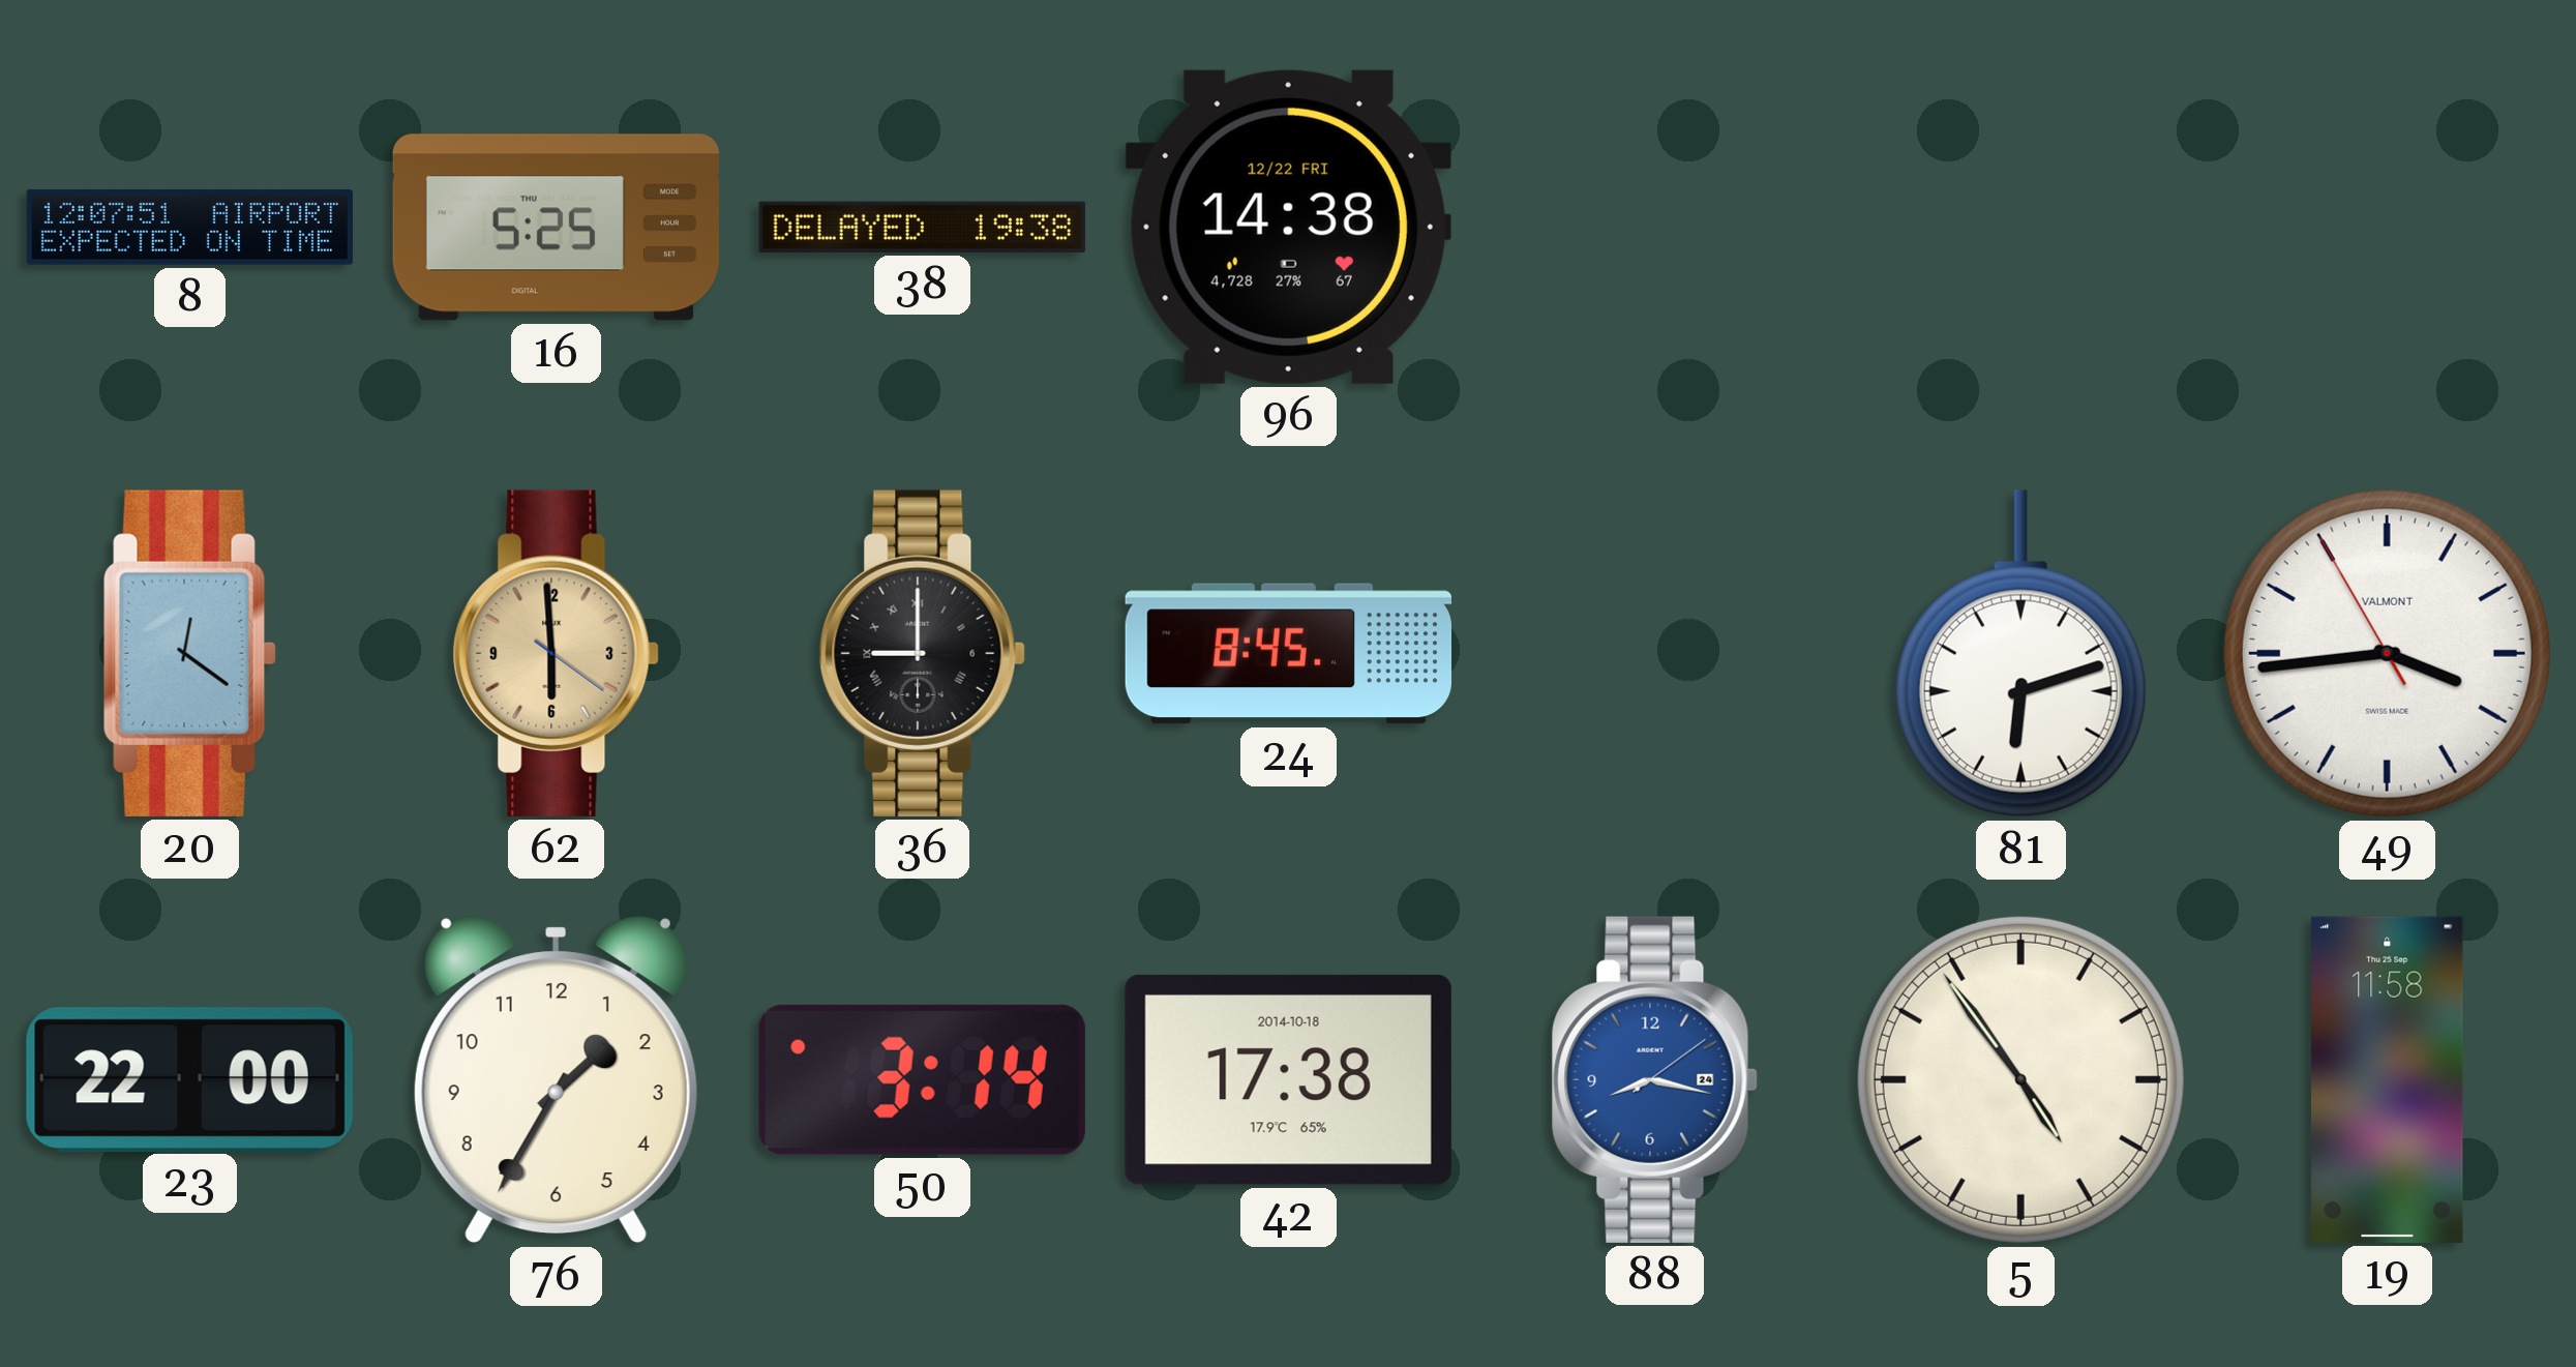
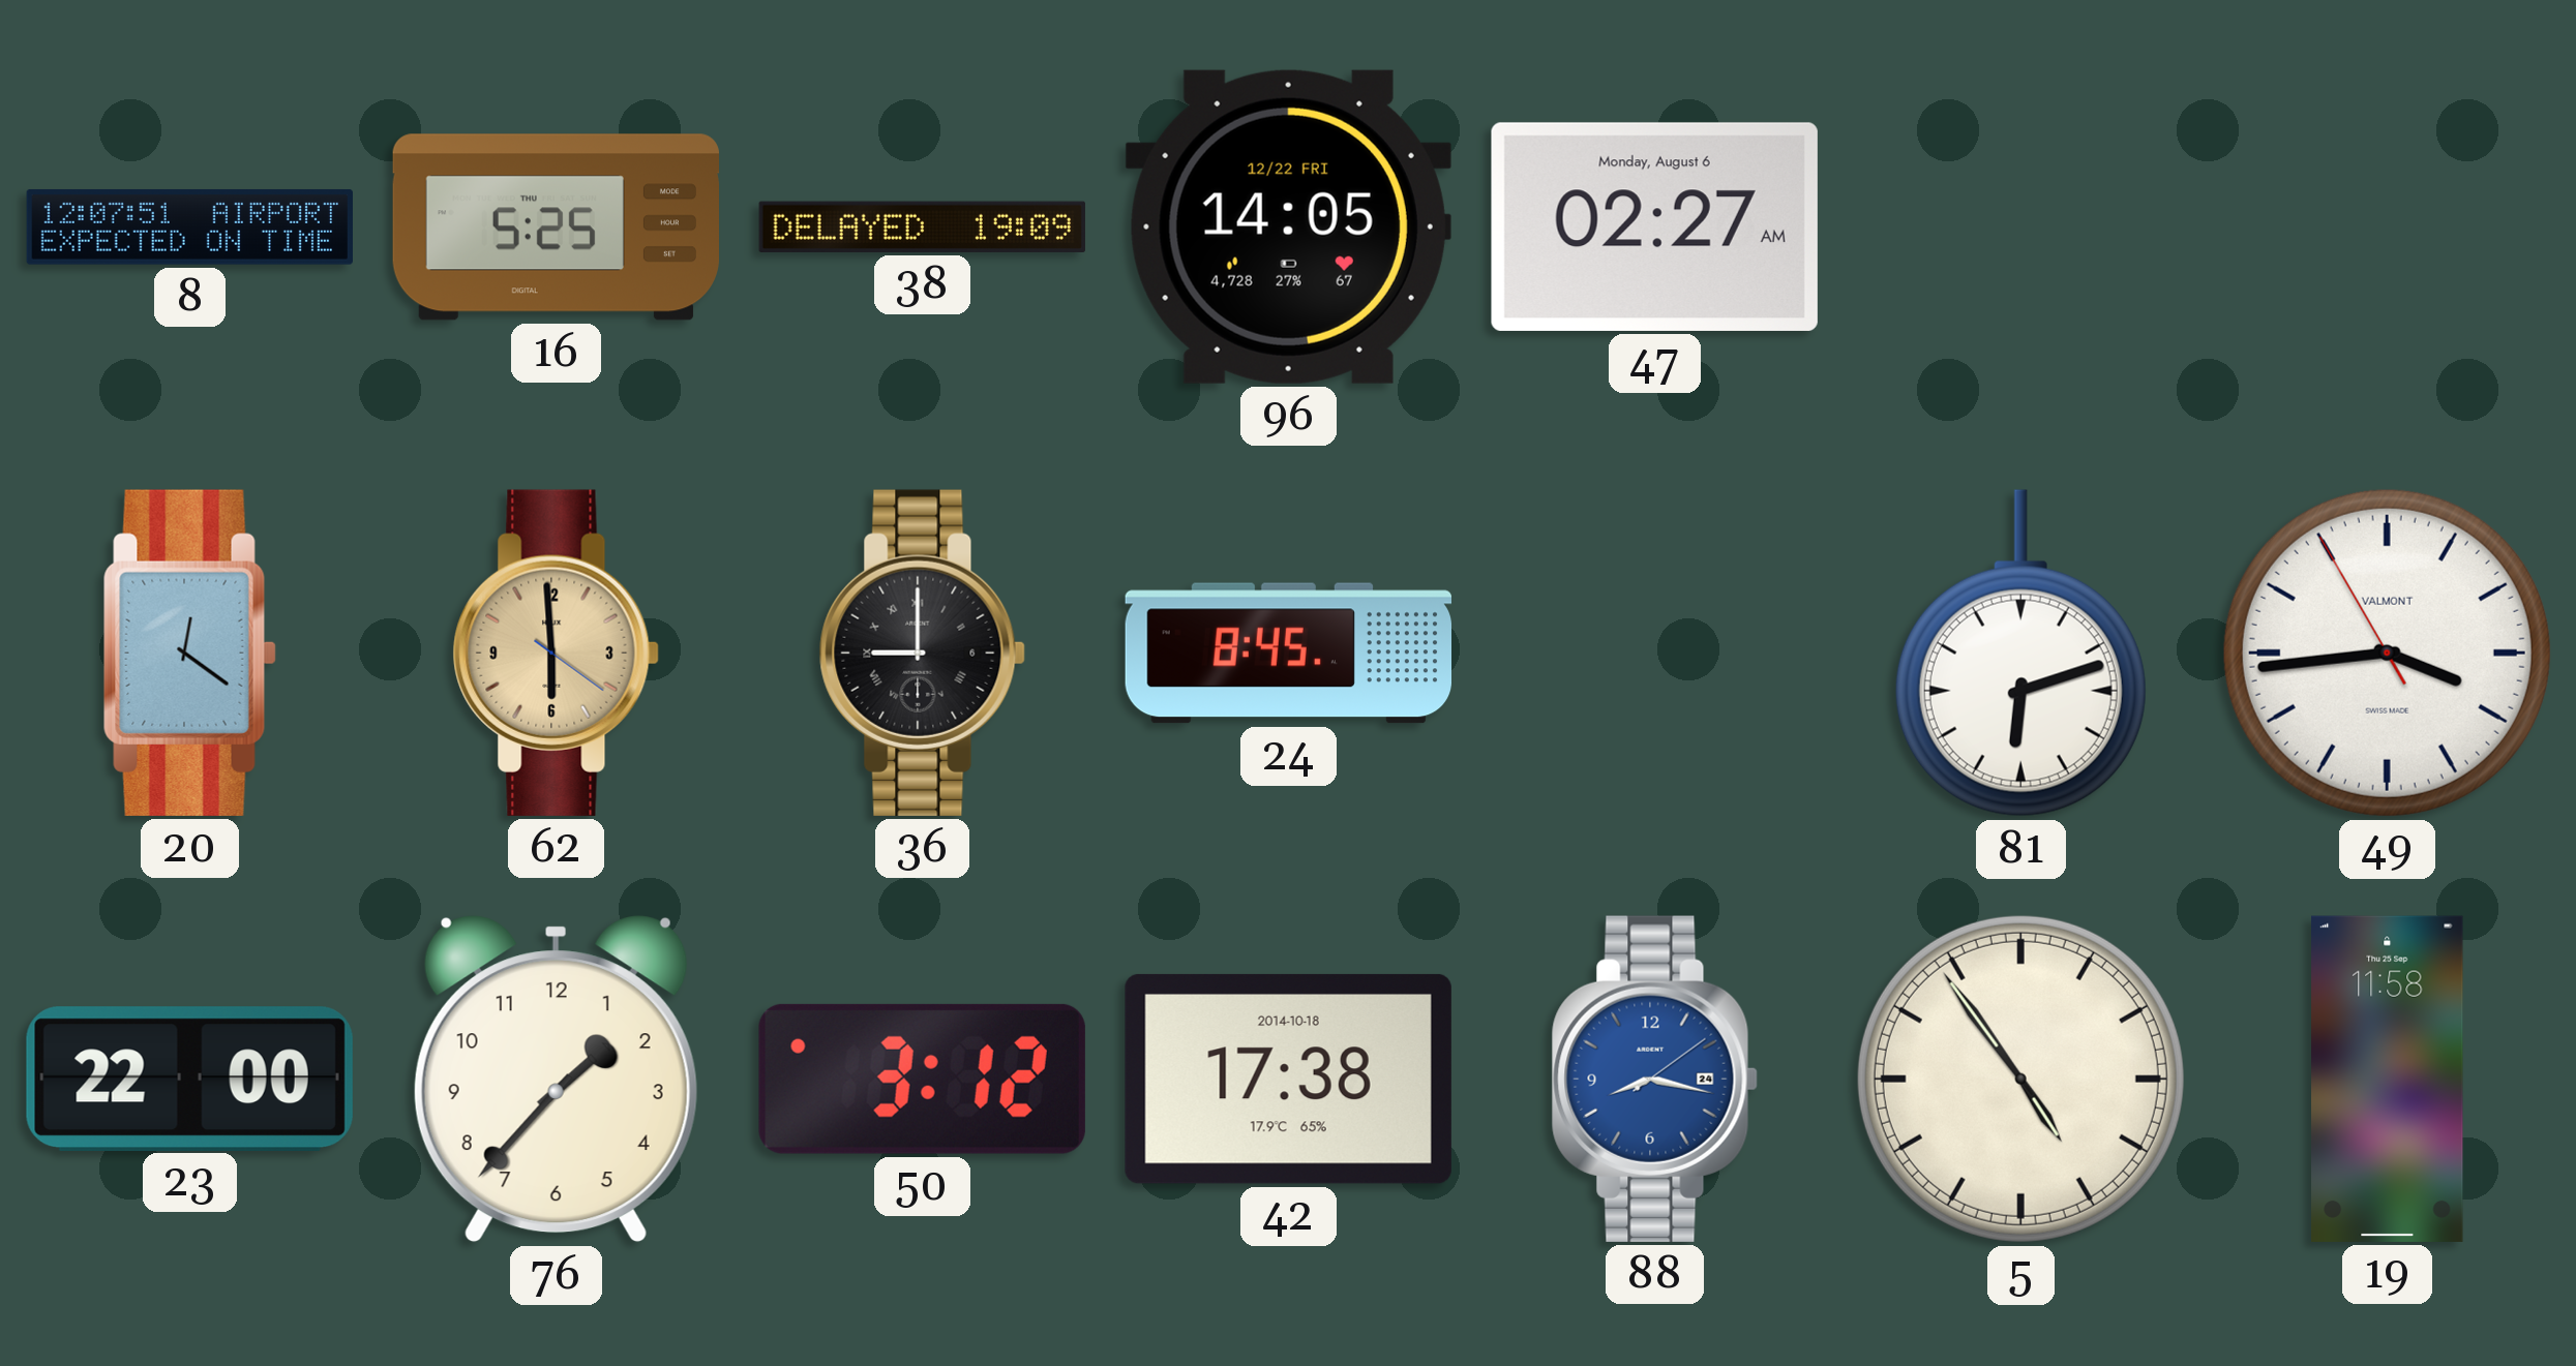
38: 19:38 -> 19:09
96: 14:38 -> 14:05
47: none -> 02:27
76: 1:35 -> 1:37
50: 3:14 -> 3:12
